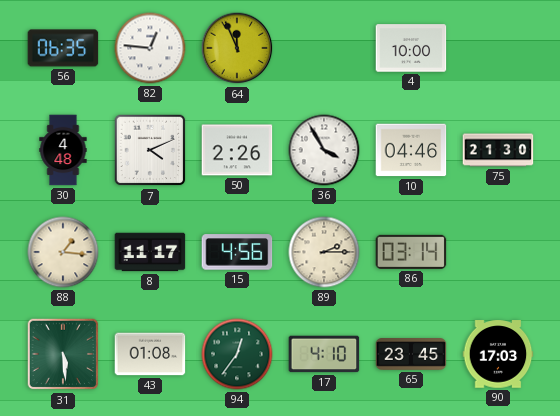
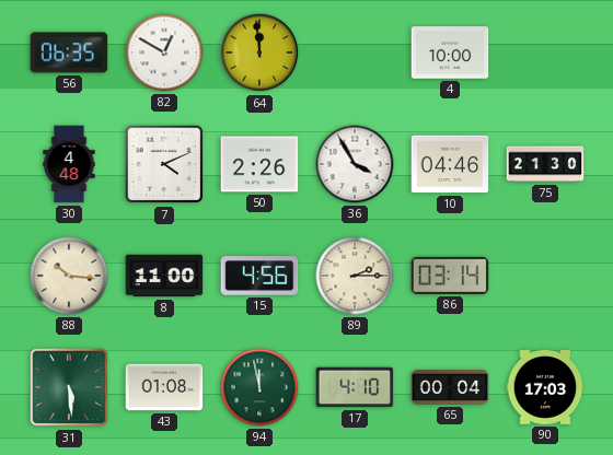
82: 12:46 -> 12:50
64: 11:56 -> 11:59
88: 1:16 -> 10:16
8: 11:17 -> 11:00
94: 12:36 -> 11:58
65: 23:45 -> 00:04
